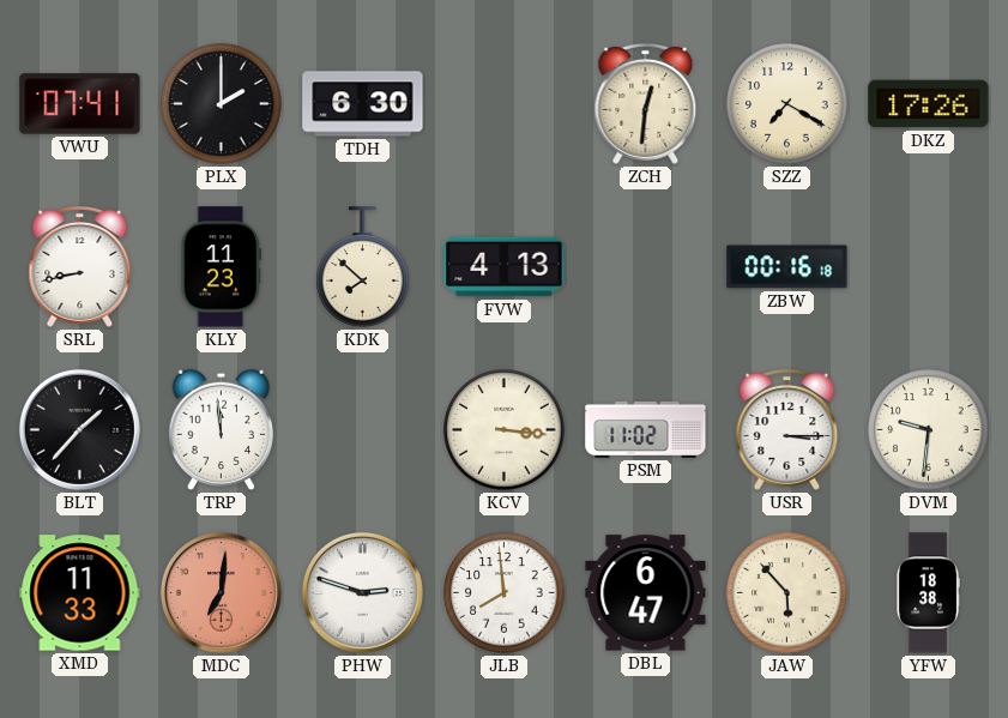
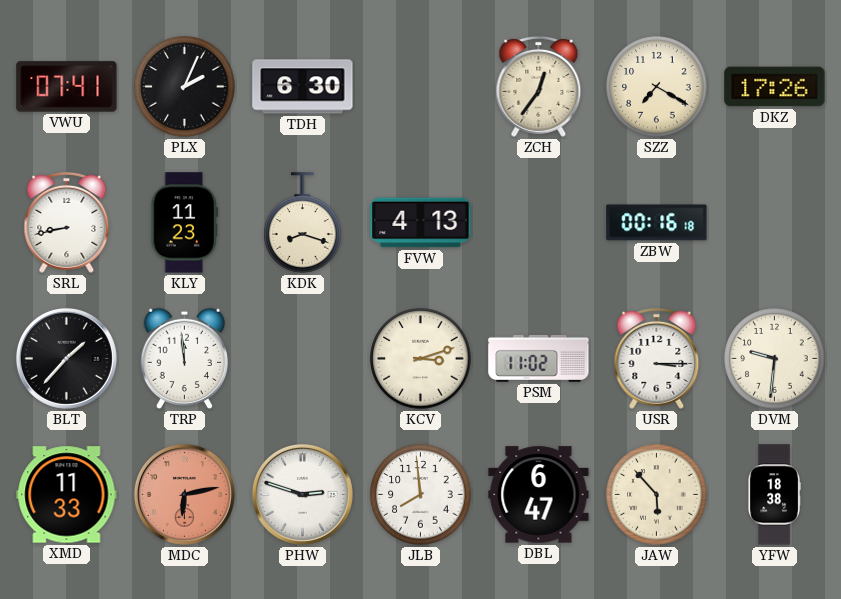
PLX: 2:00 -> 2:04
ZCH: 12:31 -> 12:36
KDK: 7:52 -> 8:18
KCV: 3:16 -> 3:12
MDC: 7:01 -> 6:13
